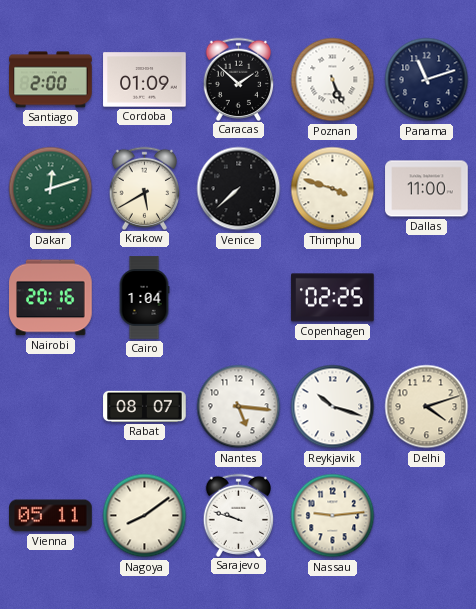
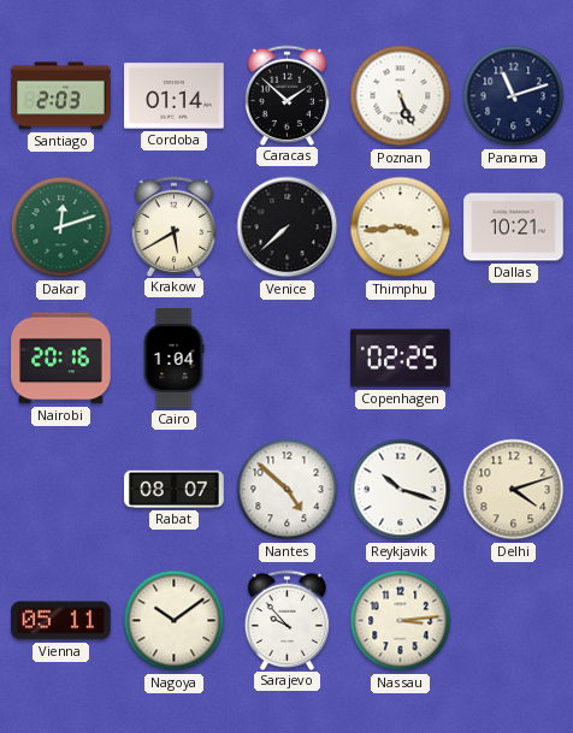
Santiago: 2:00 -> 2:03
Cordoba: 01:09 -> 01:14
Thimphu: 3:48 -> 3:44
Dallas: 11:00 -> 10:21
Nantes: 5:16 -> 4:52
Nagoya: 8:09 -> 10:09
Sarajevo: 9:48 -> 9:53
Nassau: 9:14 -> 3:14
